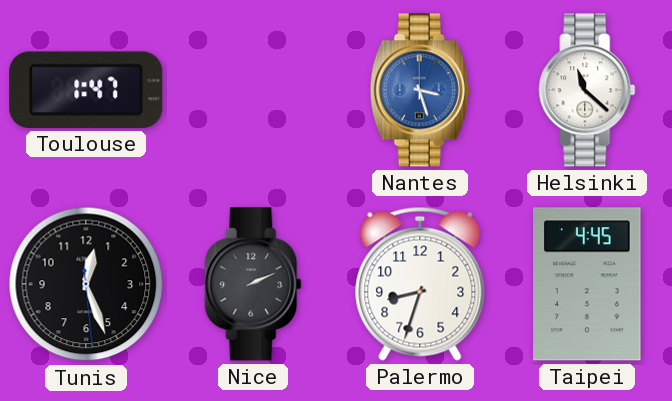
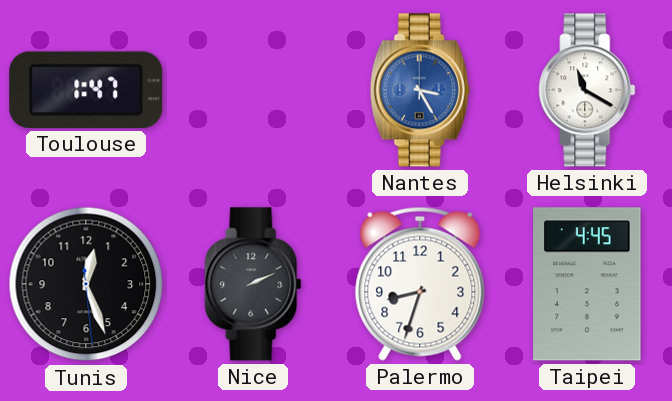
Nantes: 3:27 -> 3:25
Helsinki: 11:22 -> 11:20
